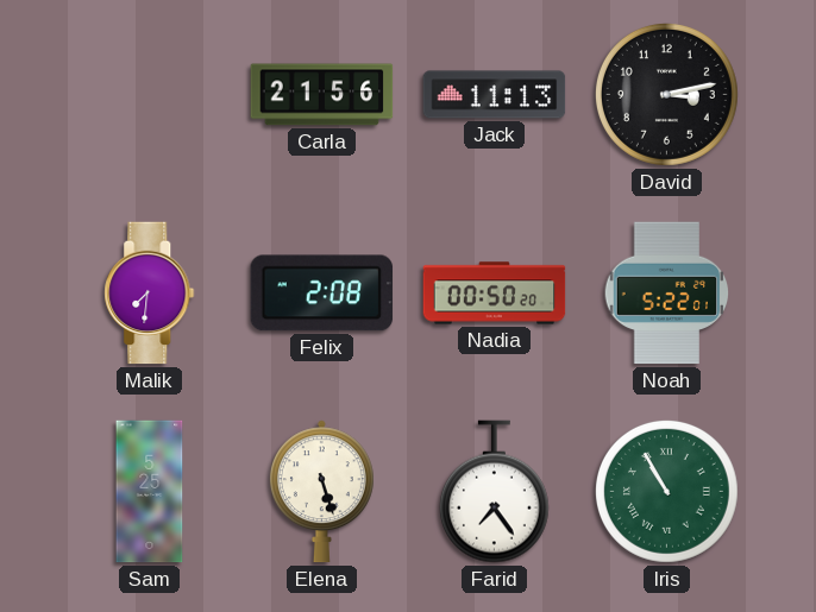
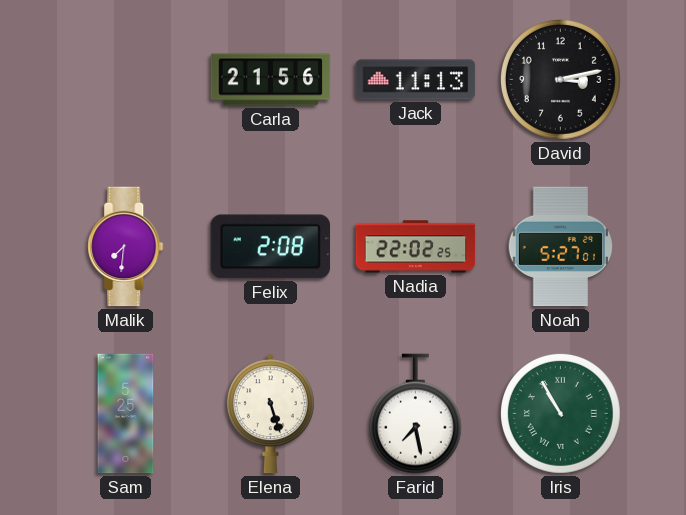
Nadia: 00:50 -> 22:02
Noah: 5:22 -> 5:27
Farid: 7:24 -> 7:28
